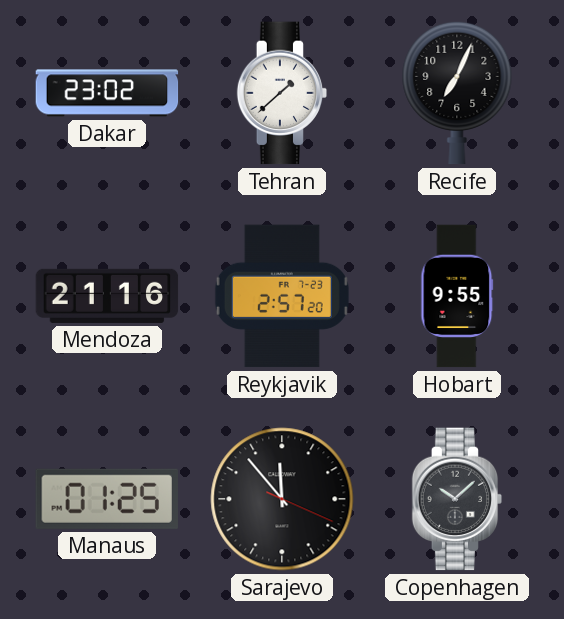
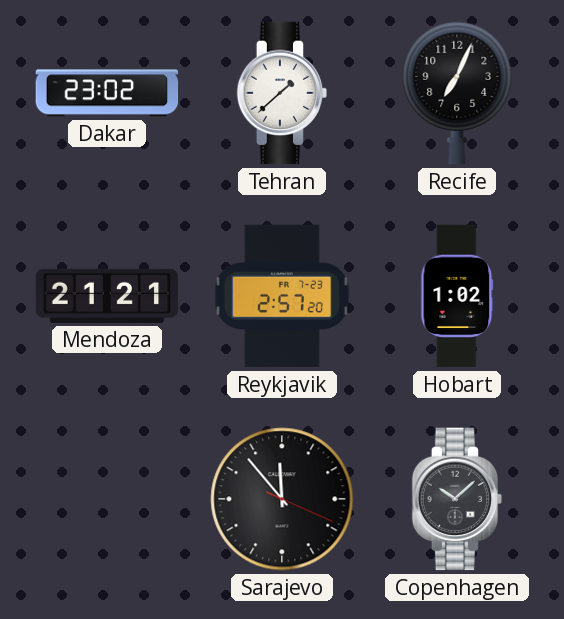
Mendoza: 21:16 -> 21:21
Hobart: 9:55 -> 1:02
Manaus: 01:25 -> none
